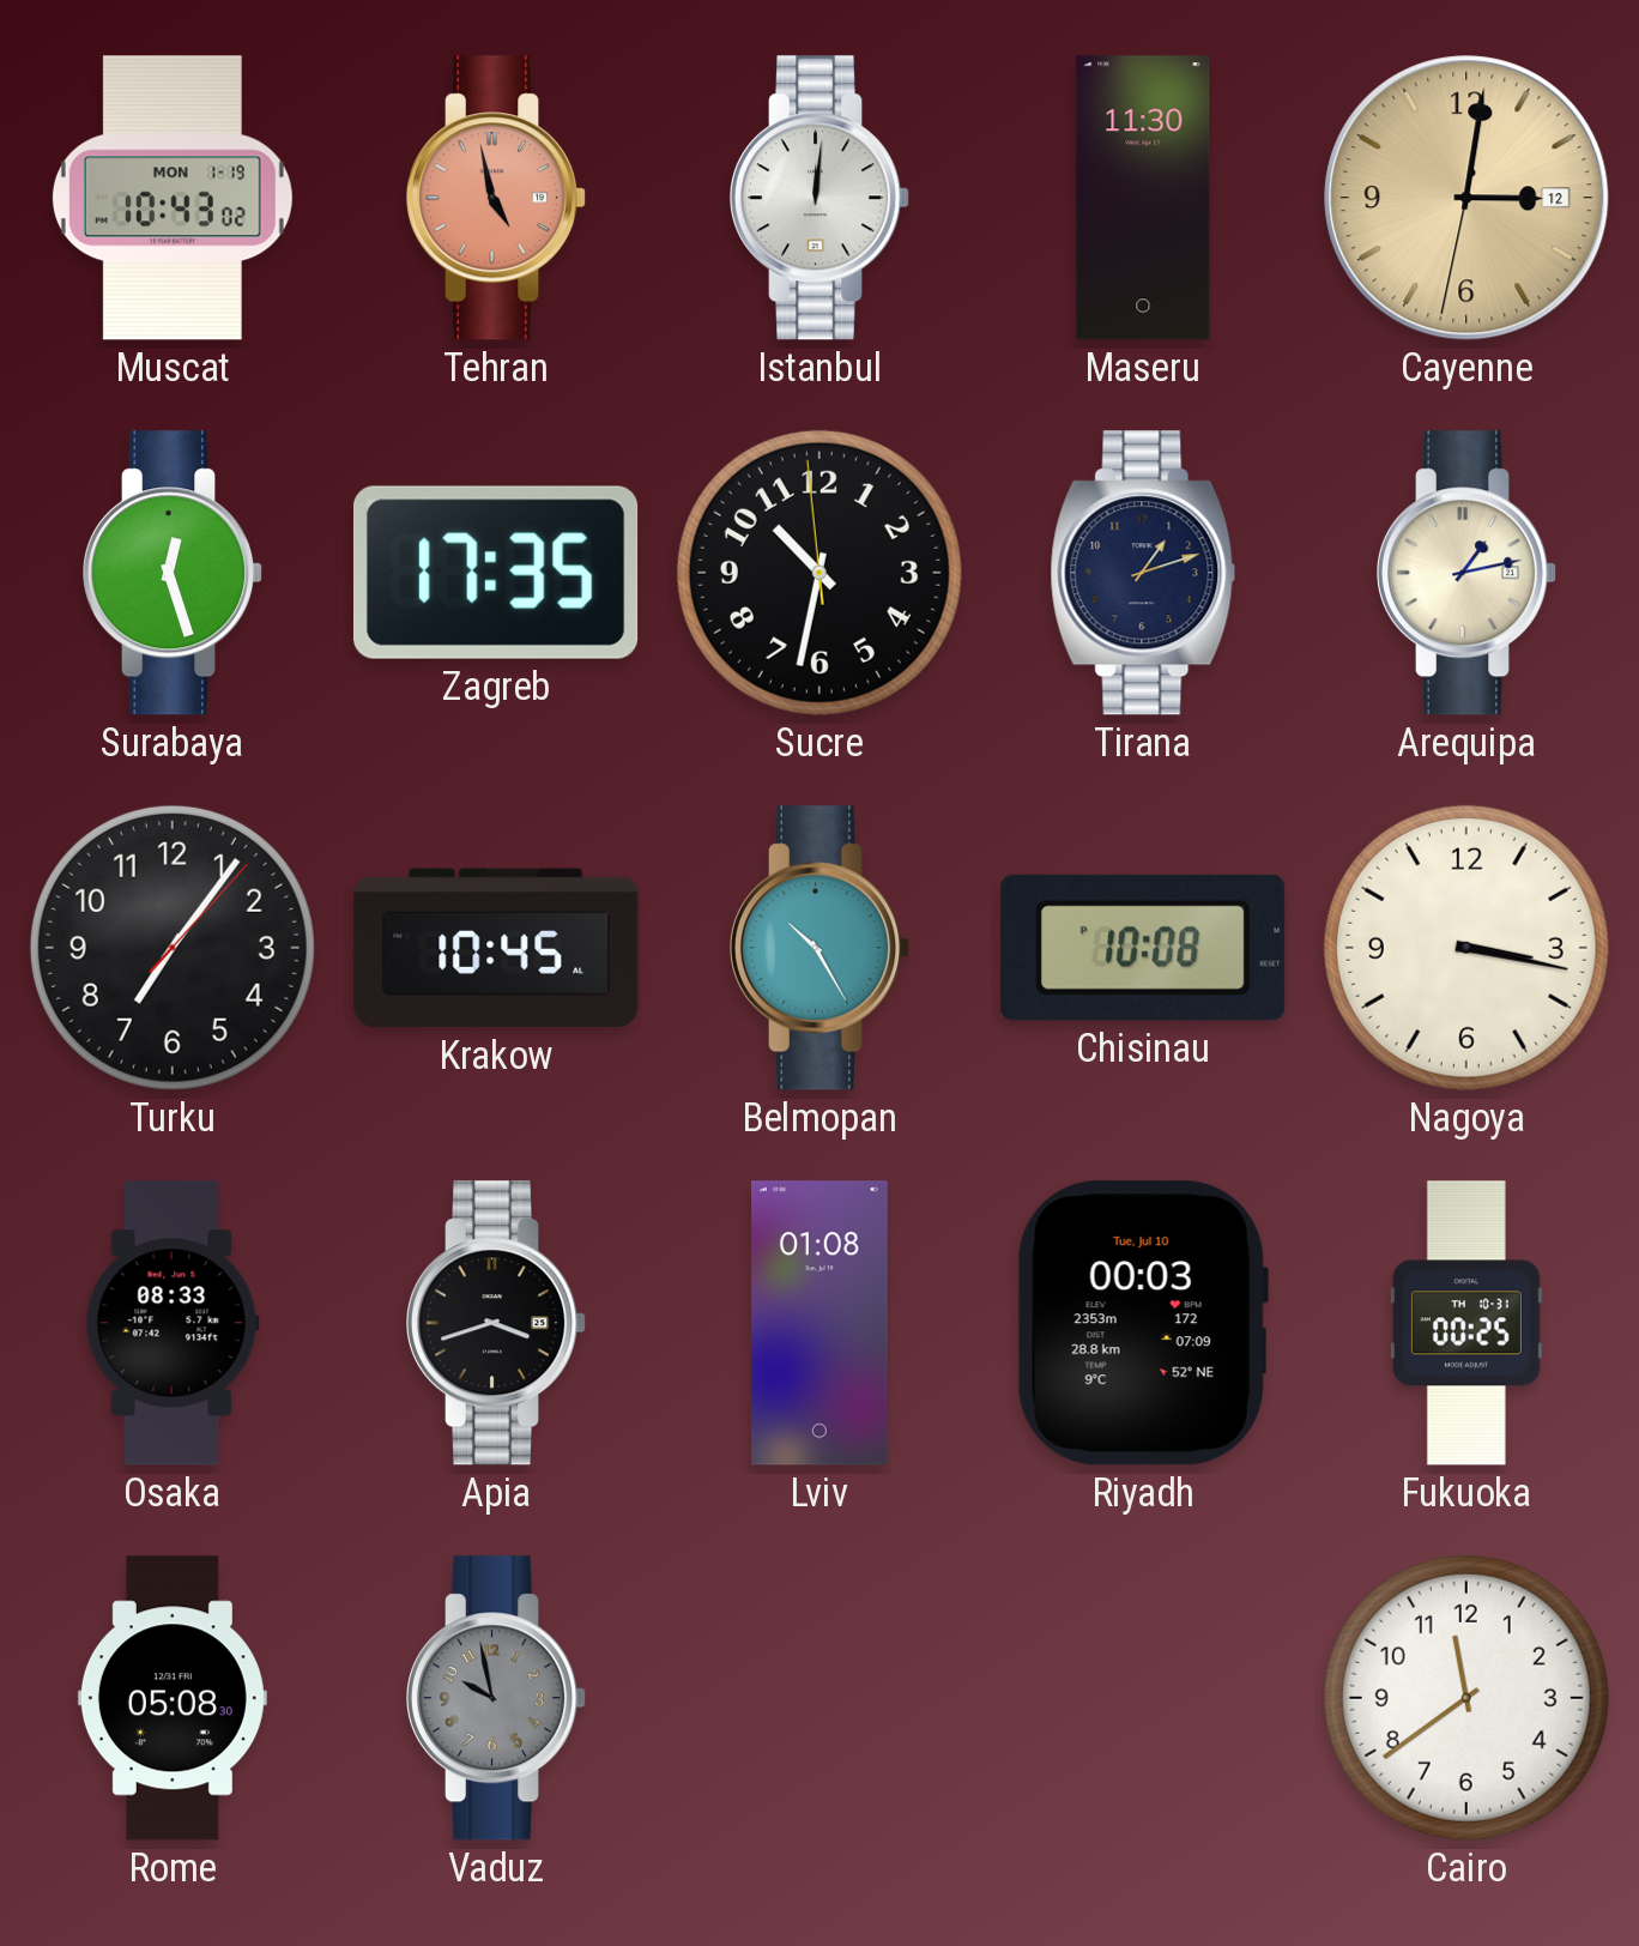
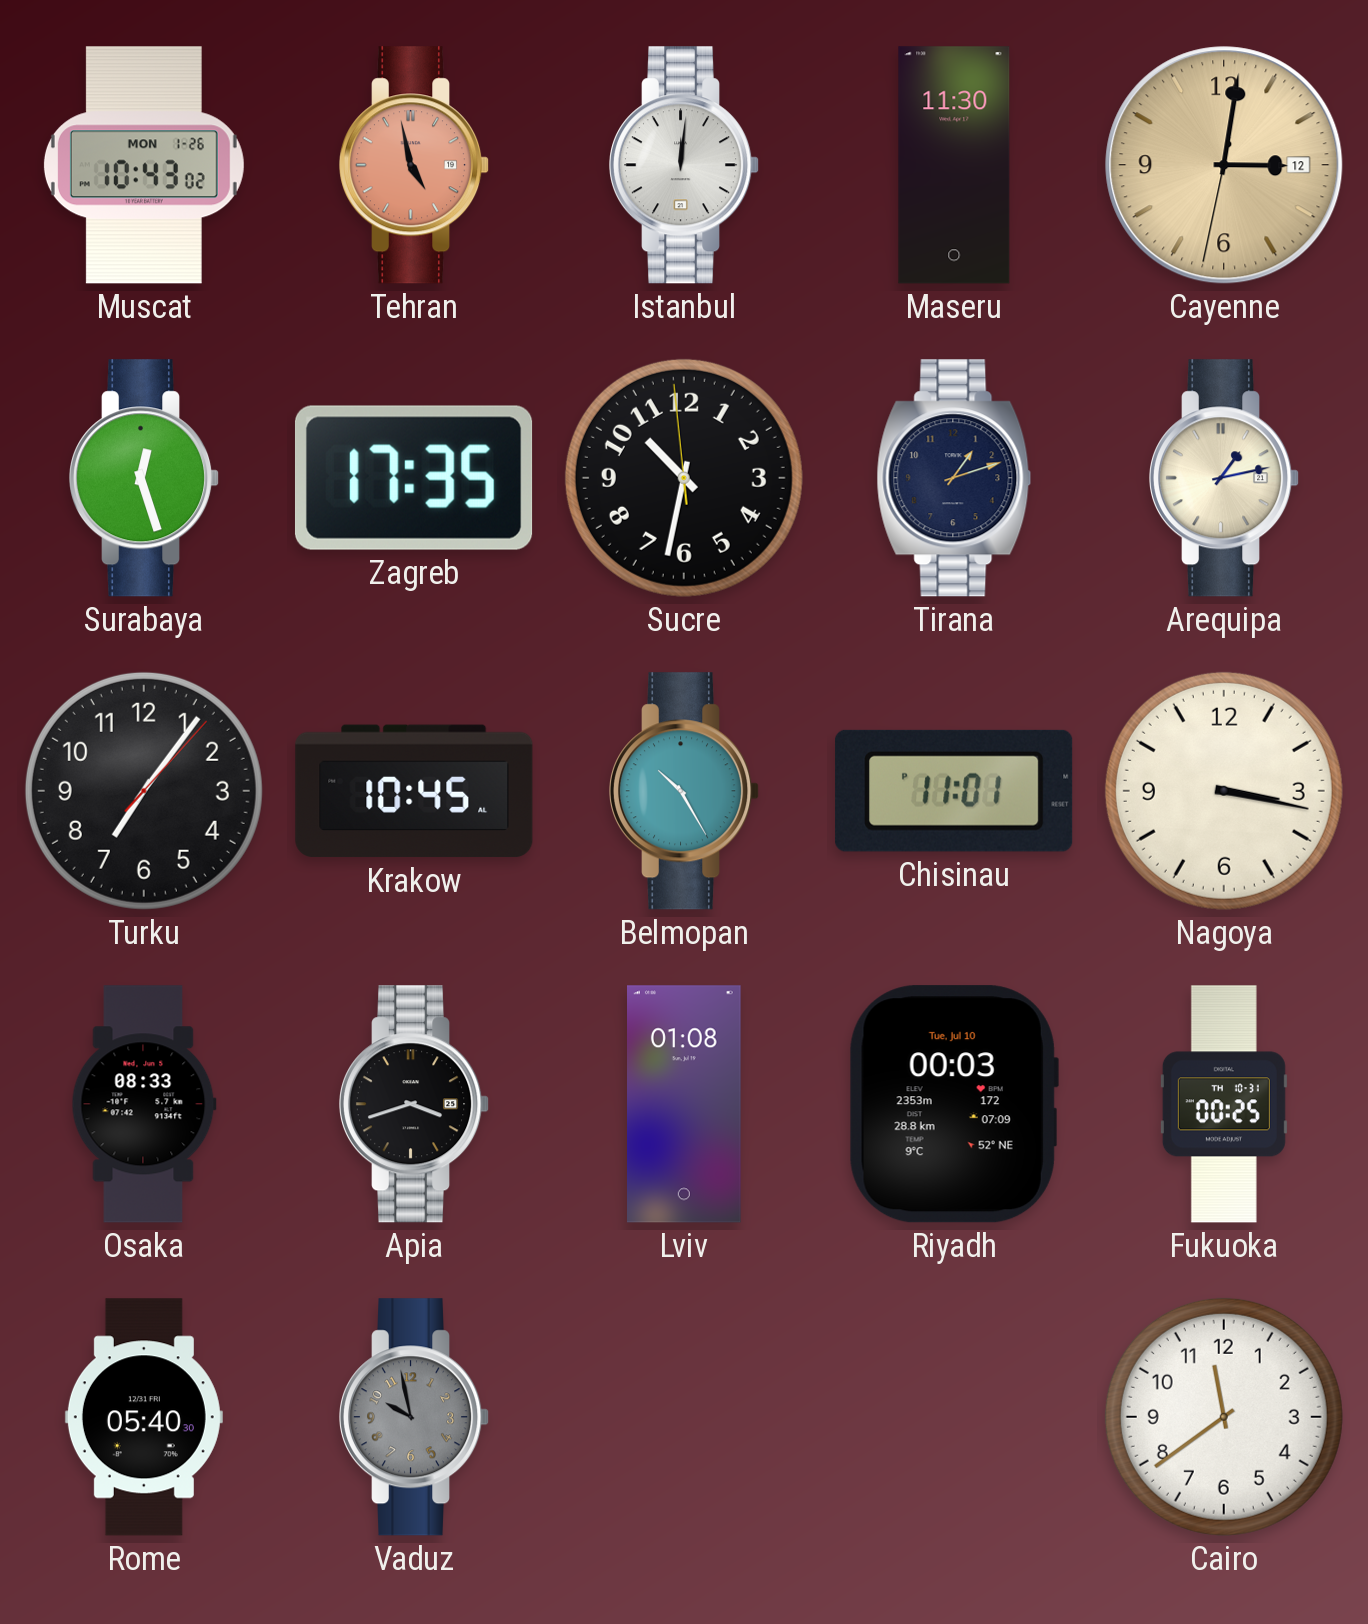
Muscat date: MON 1-19 -> MON 1-26
Chisinau: 10:08 -> 11:01
Rome: 05:08 -> 05:40
